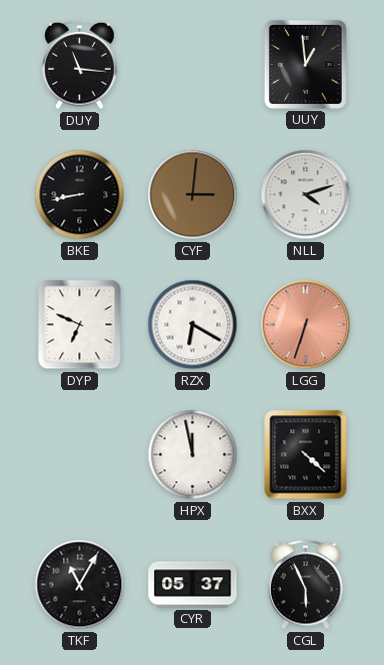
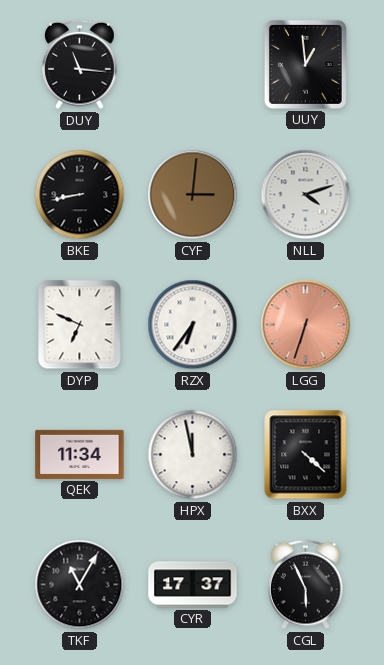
RZX: 6:20 -> 6:36
QEK: none -> 11:34
CYR: 05:37 -> 17:37
